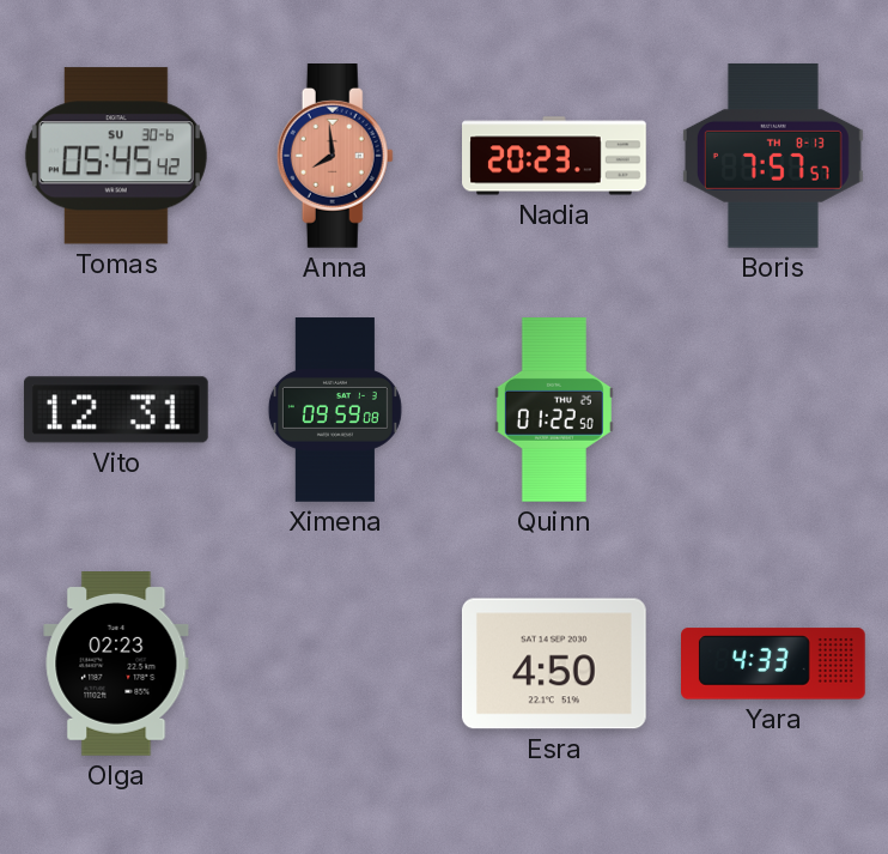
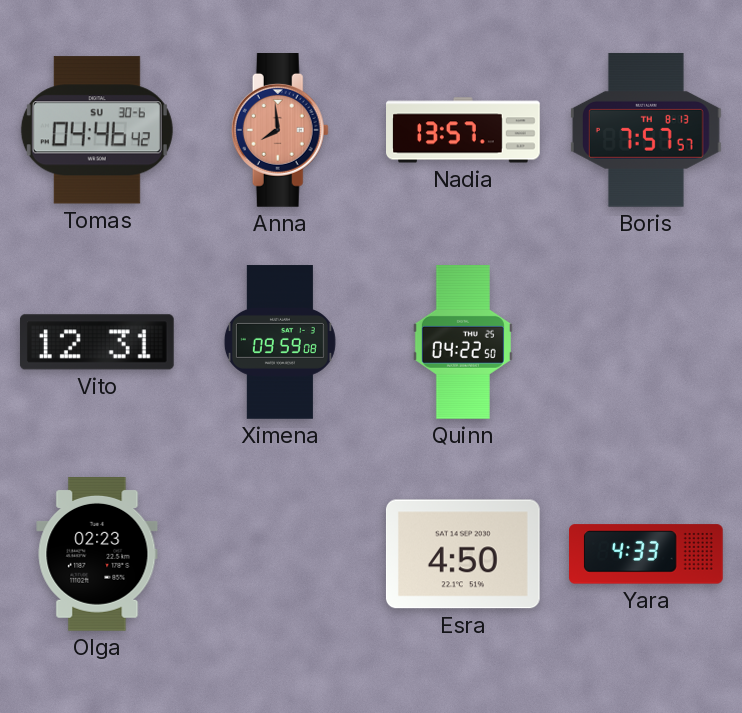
Tomas: 05:45 -> 04:46
Nadia: 20:23 -> 13:57
Quinn: 01:22 -> 04:22
